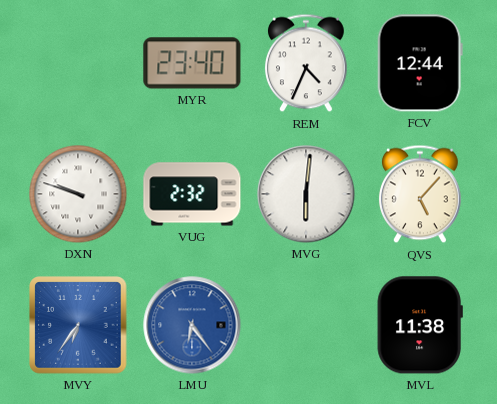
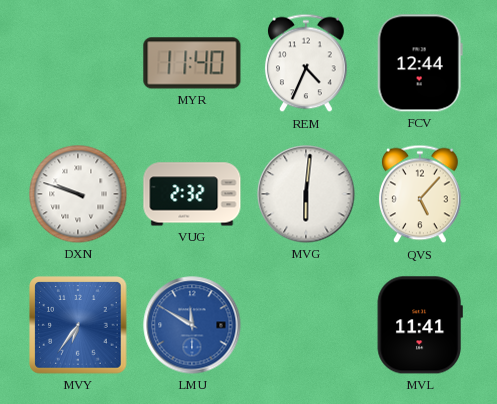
MYR: 23:40 -> 11:40
LMU: 6:24 -> 11:50
MVL: 11:38 -> 11:41
